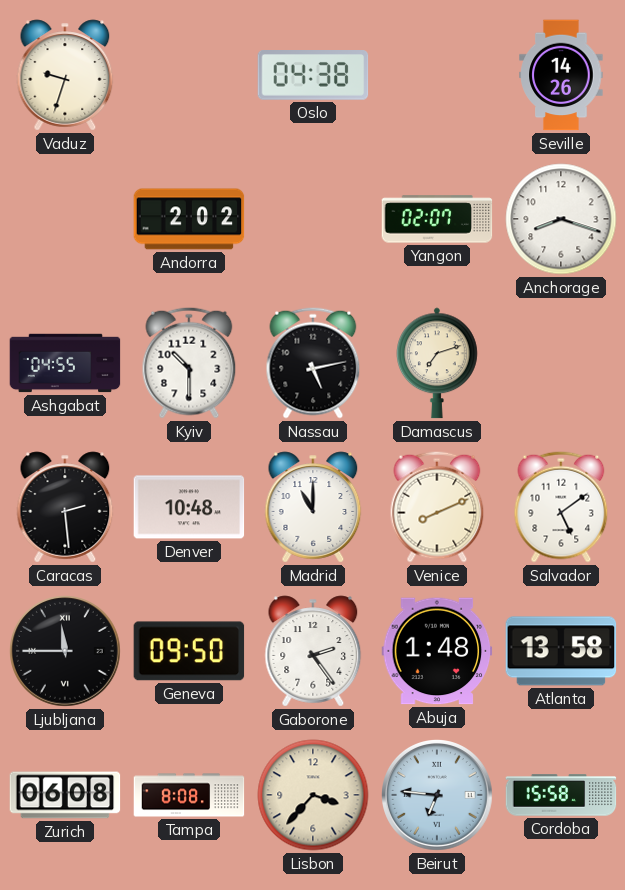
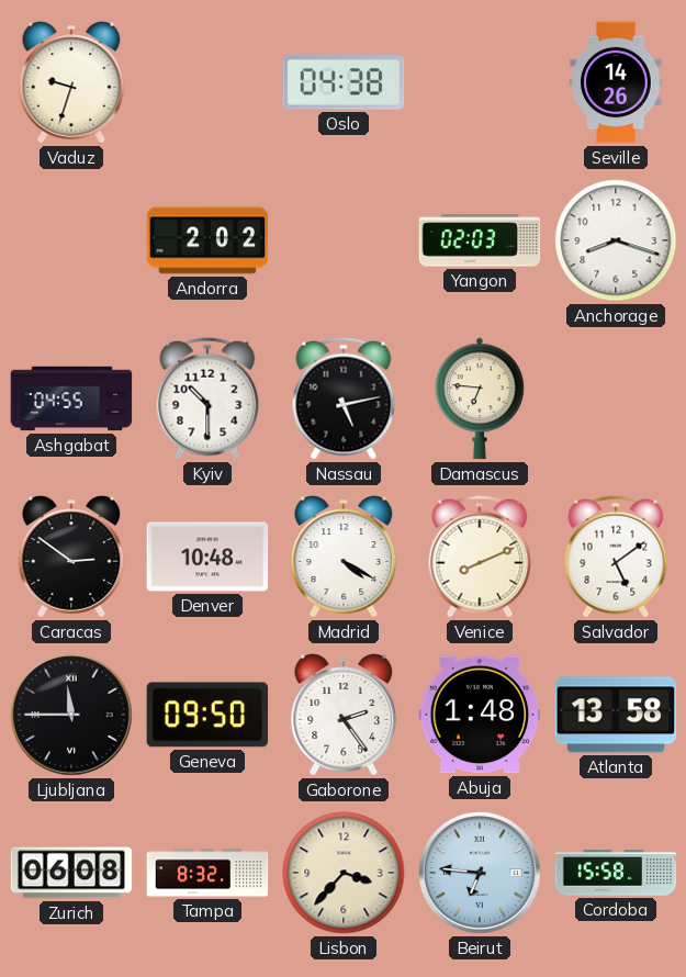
Yangon: 02:07 -> 02:03
Damascus: 7:12 -> 6:46
Caracas: 2:29 -> 2:51
Madrid: 11:00 -> 4:20
Tampa: 8:08 -> 8:32
